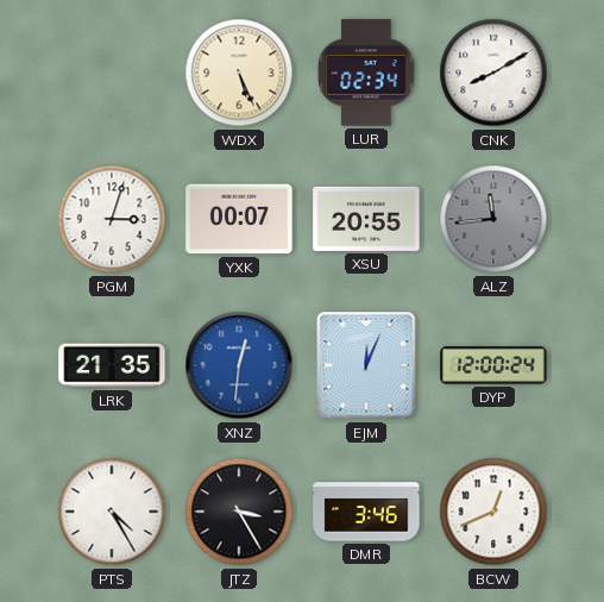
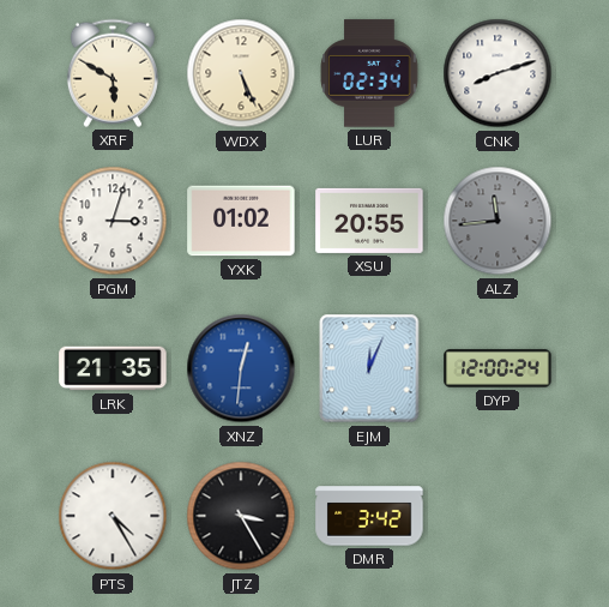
XRF: none -> 5:50
CNK: 8:10 -> 8:12
YXK: 00:07 -> 01:02
DMR: 3:46 -> 3:42
BCW: 12:41 -> none
